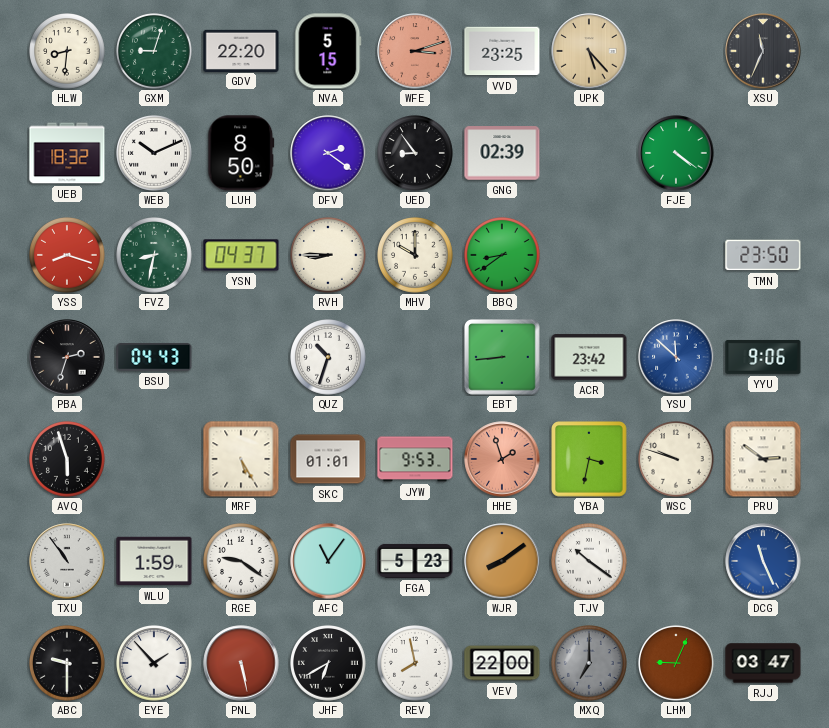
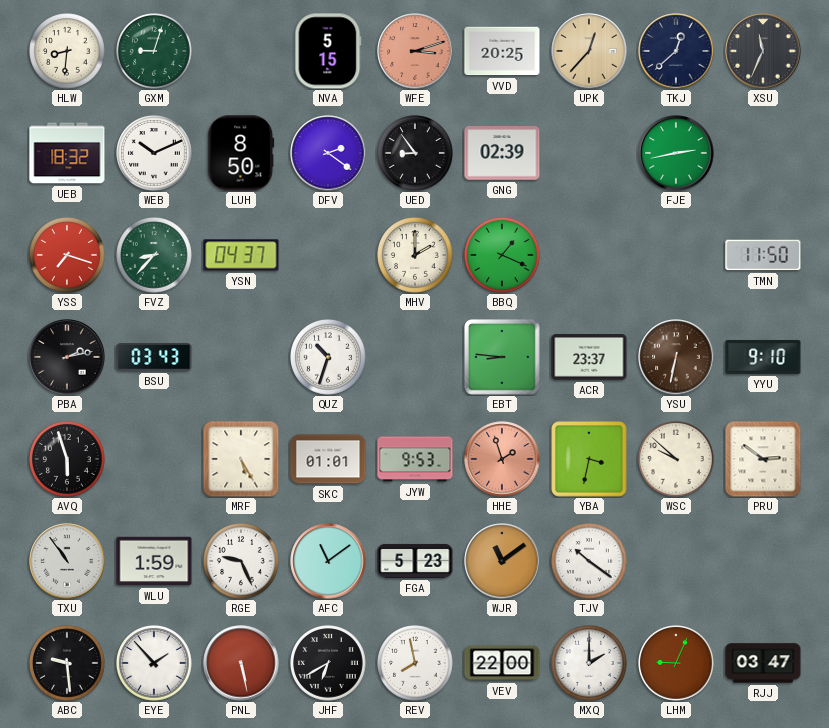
GDV: 22:20 -> none
VVD: 23:25 -> 20:25
UPK: 5:23 -> 12:37
TKJ: none -> 12:38
FJE: 4:21 -> 2:43
YSS: 8:18 -> 7:18
FVZ: 8:32 -> 8:37
RVH: 8:45 -> none
MHV: 10:00 -> 2:00
BBQ: 8:39 -> 1:19
TMN: 23:50 -> 11:50
PBA: 2:33 -> 2:13
BSU: 04:43 -> 03:43
EBT: 8:44 -> 8:46
ACR: 23:42 -> 23:37
YSU: 11:52 -> 6:32
YSU dial: blue -> brown
YYU: 9:06 -> 9:10
WSC: 9:48 -> 9:52
RGE: 9:21 -> 9:26
AFC: 11:06 -> 11:09
WJR: 8:09 -> 11:09
DCG: 11:26 -> none
ABC: 9:30 -> 9:29
MXQ: 7:00 -> 2:00
MXQ dial: grey -> white
